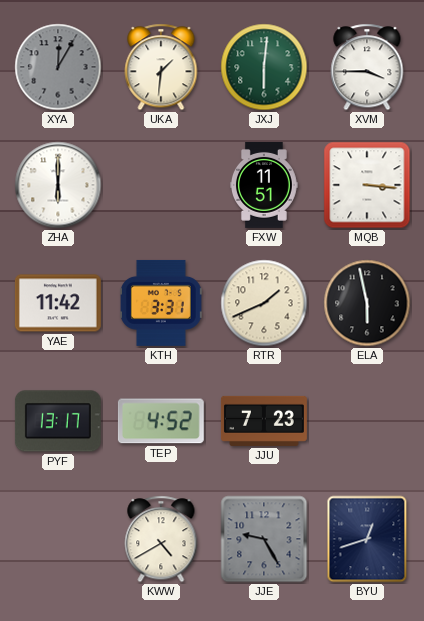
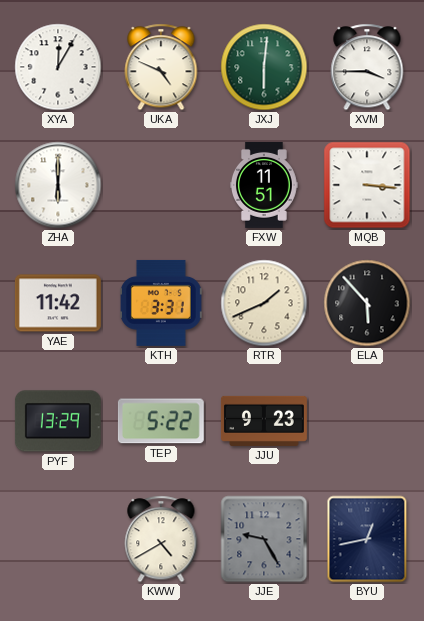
XYA dial: grey -> white
UKA: 1:31 -> 4:49
ELA: 5:58 -> 5:53
PYF: 13:17 -> 13:29
TEP: 4:52 -> 5:22
JJU: 7:23 -> 9:23
BYU: 12:42 -> 12:43
